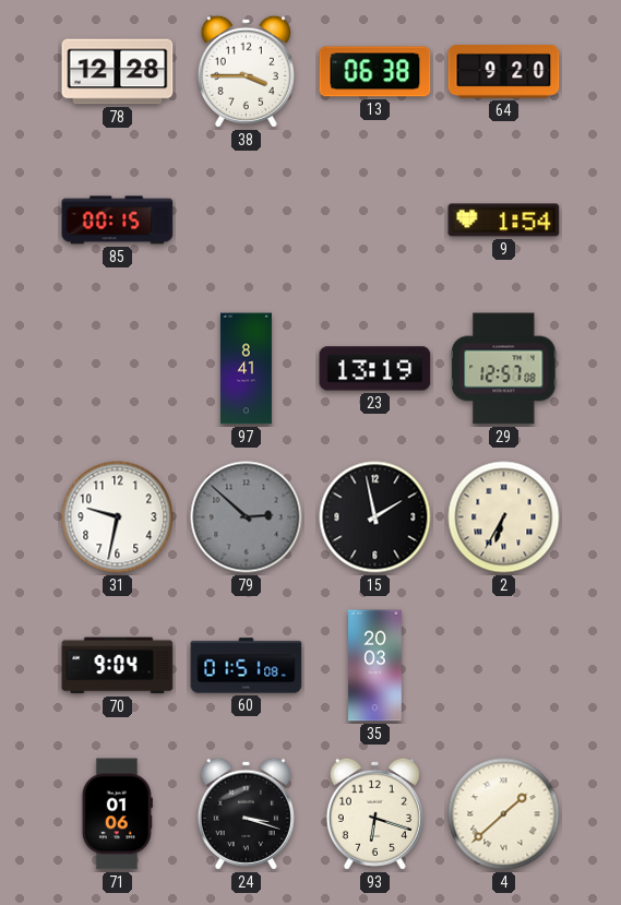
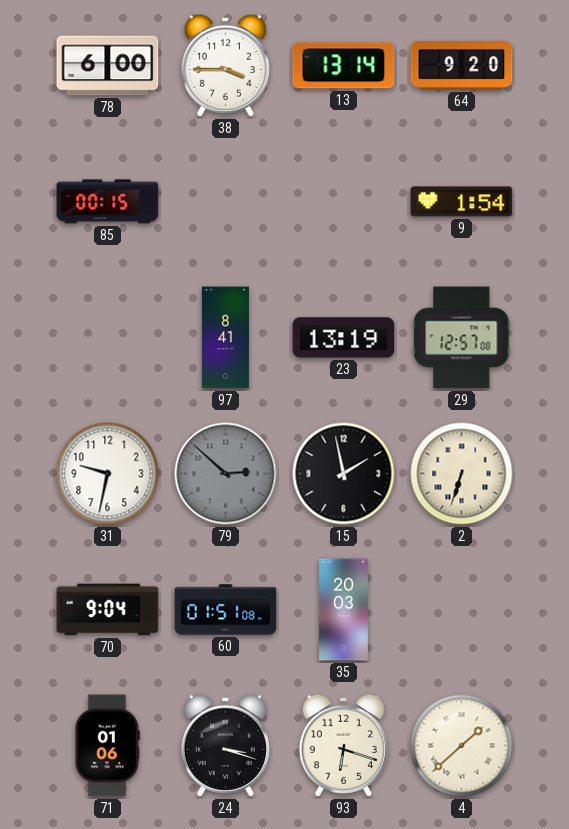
78: 12:28 -> 6:00
13: 06:38 -> 13:14
2: 6:35 -> 6:33
